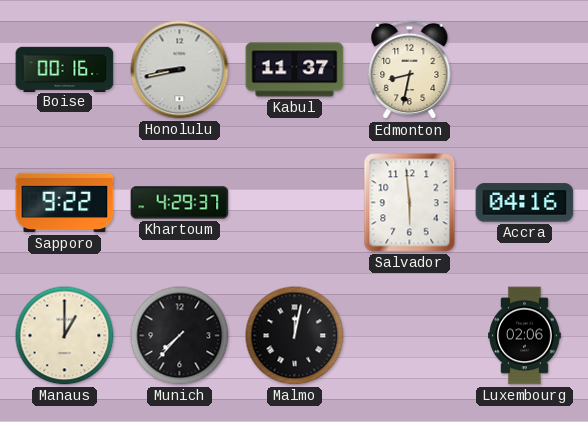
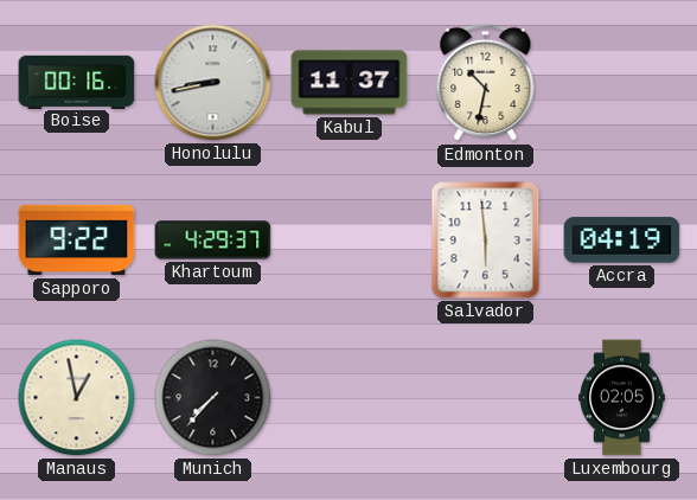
Edmonton: 8:32 -> 10:32
Accra: 04:16 -> 04:19
Manaus: 1:00 -> 12:58
Malmo: 12:02 -> none
Luxembourg: 02:06 -> 02:05
